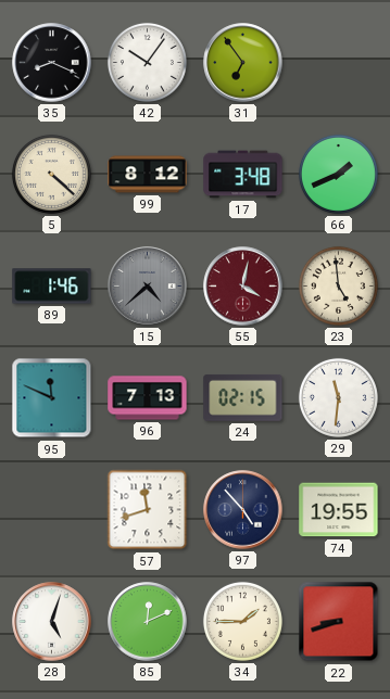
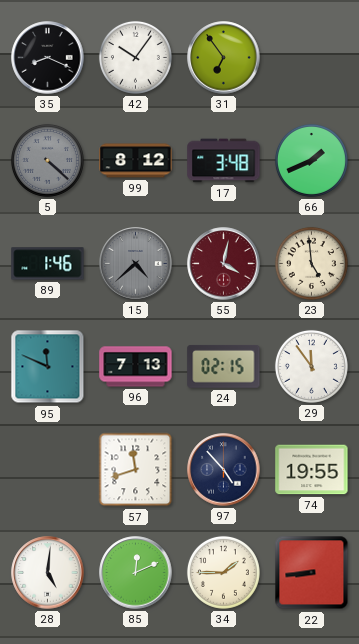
5 dial: cream -> grey
29: 11:31 -> 11:54
28: 5:03 -> 5:01
22: 8:42 -> 8:44
